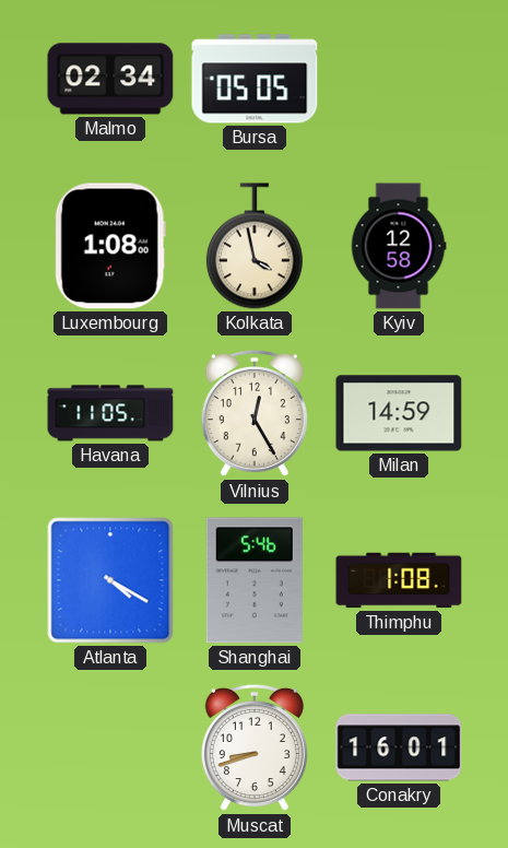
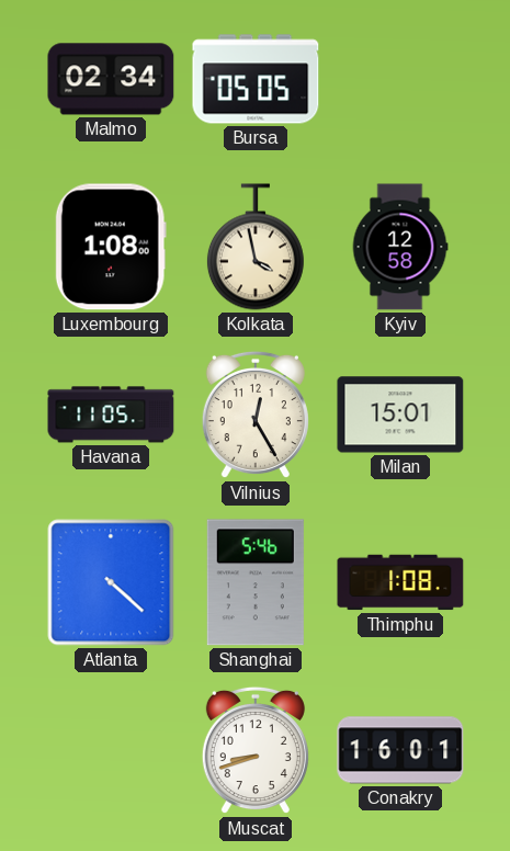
Milan: 14:59 -> 15:01
Atlanta: 4:20 -> 4:22
